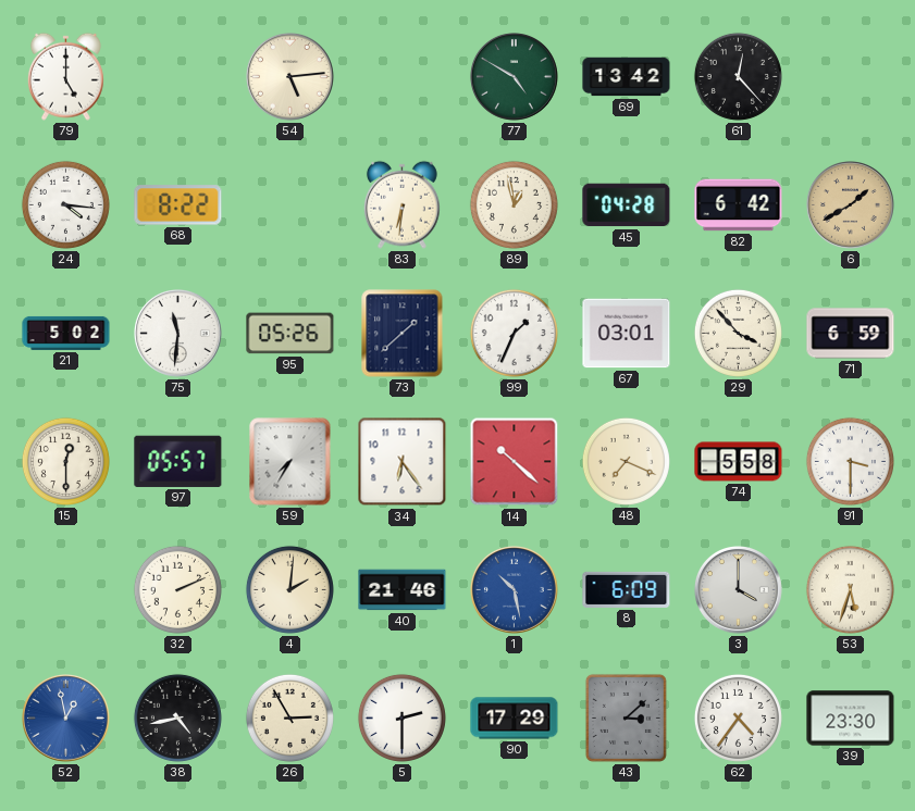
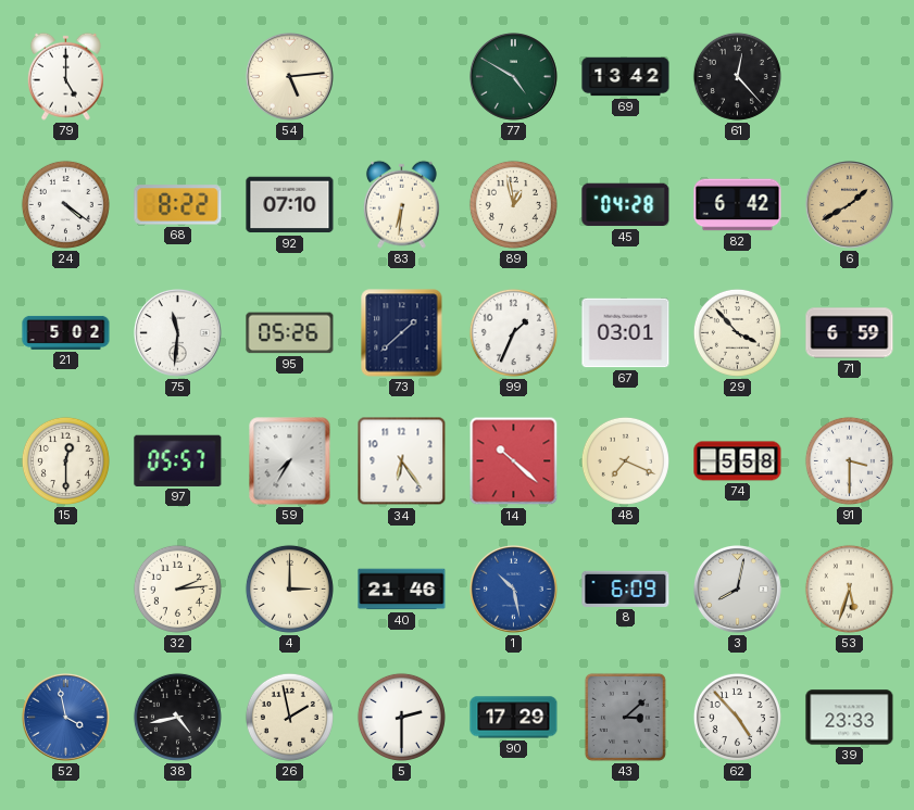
24: 4:16 -> 4:21
92: none -> 07:10
32: 2:11 -> 2:14
4: 2:01 -> 3:00
3: 4:00 -> 8:02
52: 12:58 -> 3:58
26: 2:55 -> 1:58
62: 4:36 -> 4:53
39: 23:30 -> 23:33
